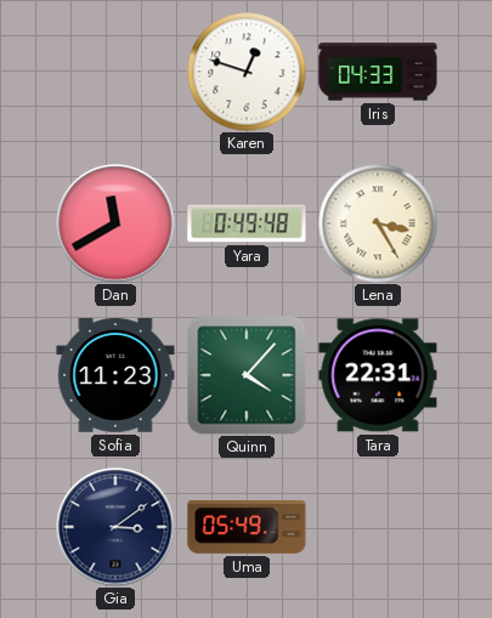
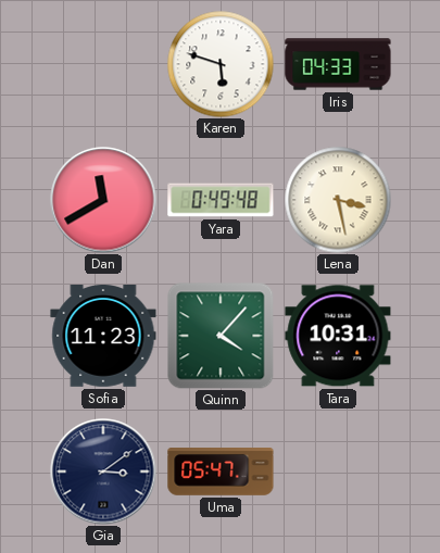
Karen: 12:48 -> 5:48
Lena: 3:25 -> 3:28
Tara: 22:31 -> 10:31
Uma: 05:49 -> 05:47
